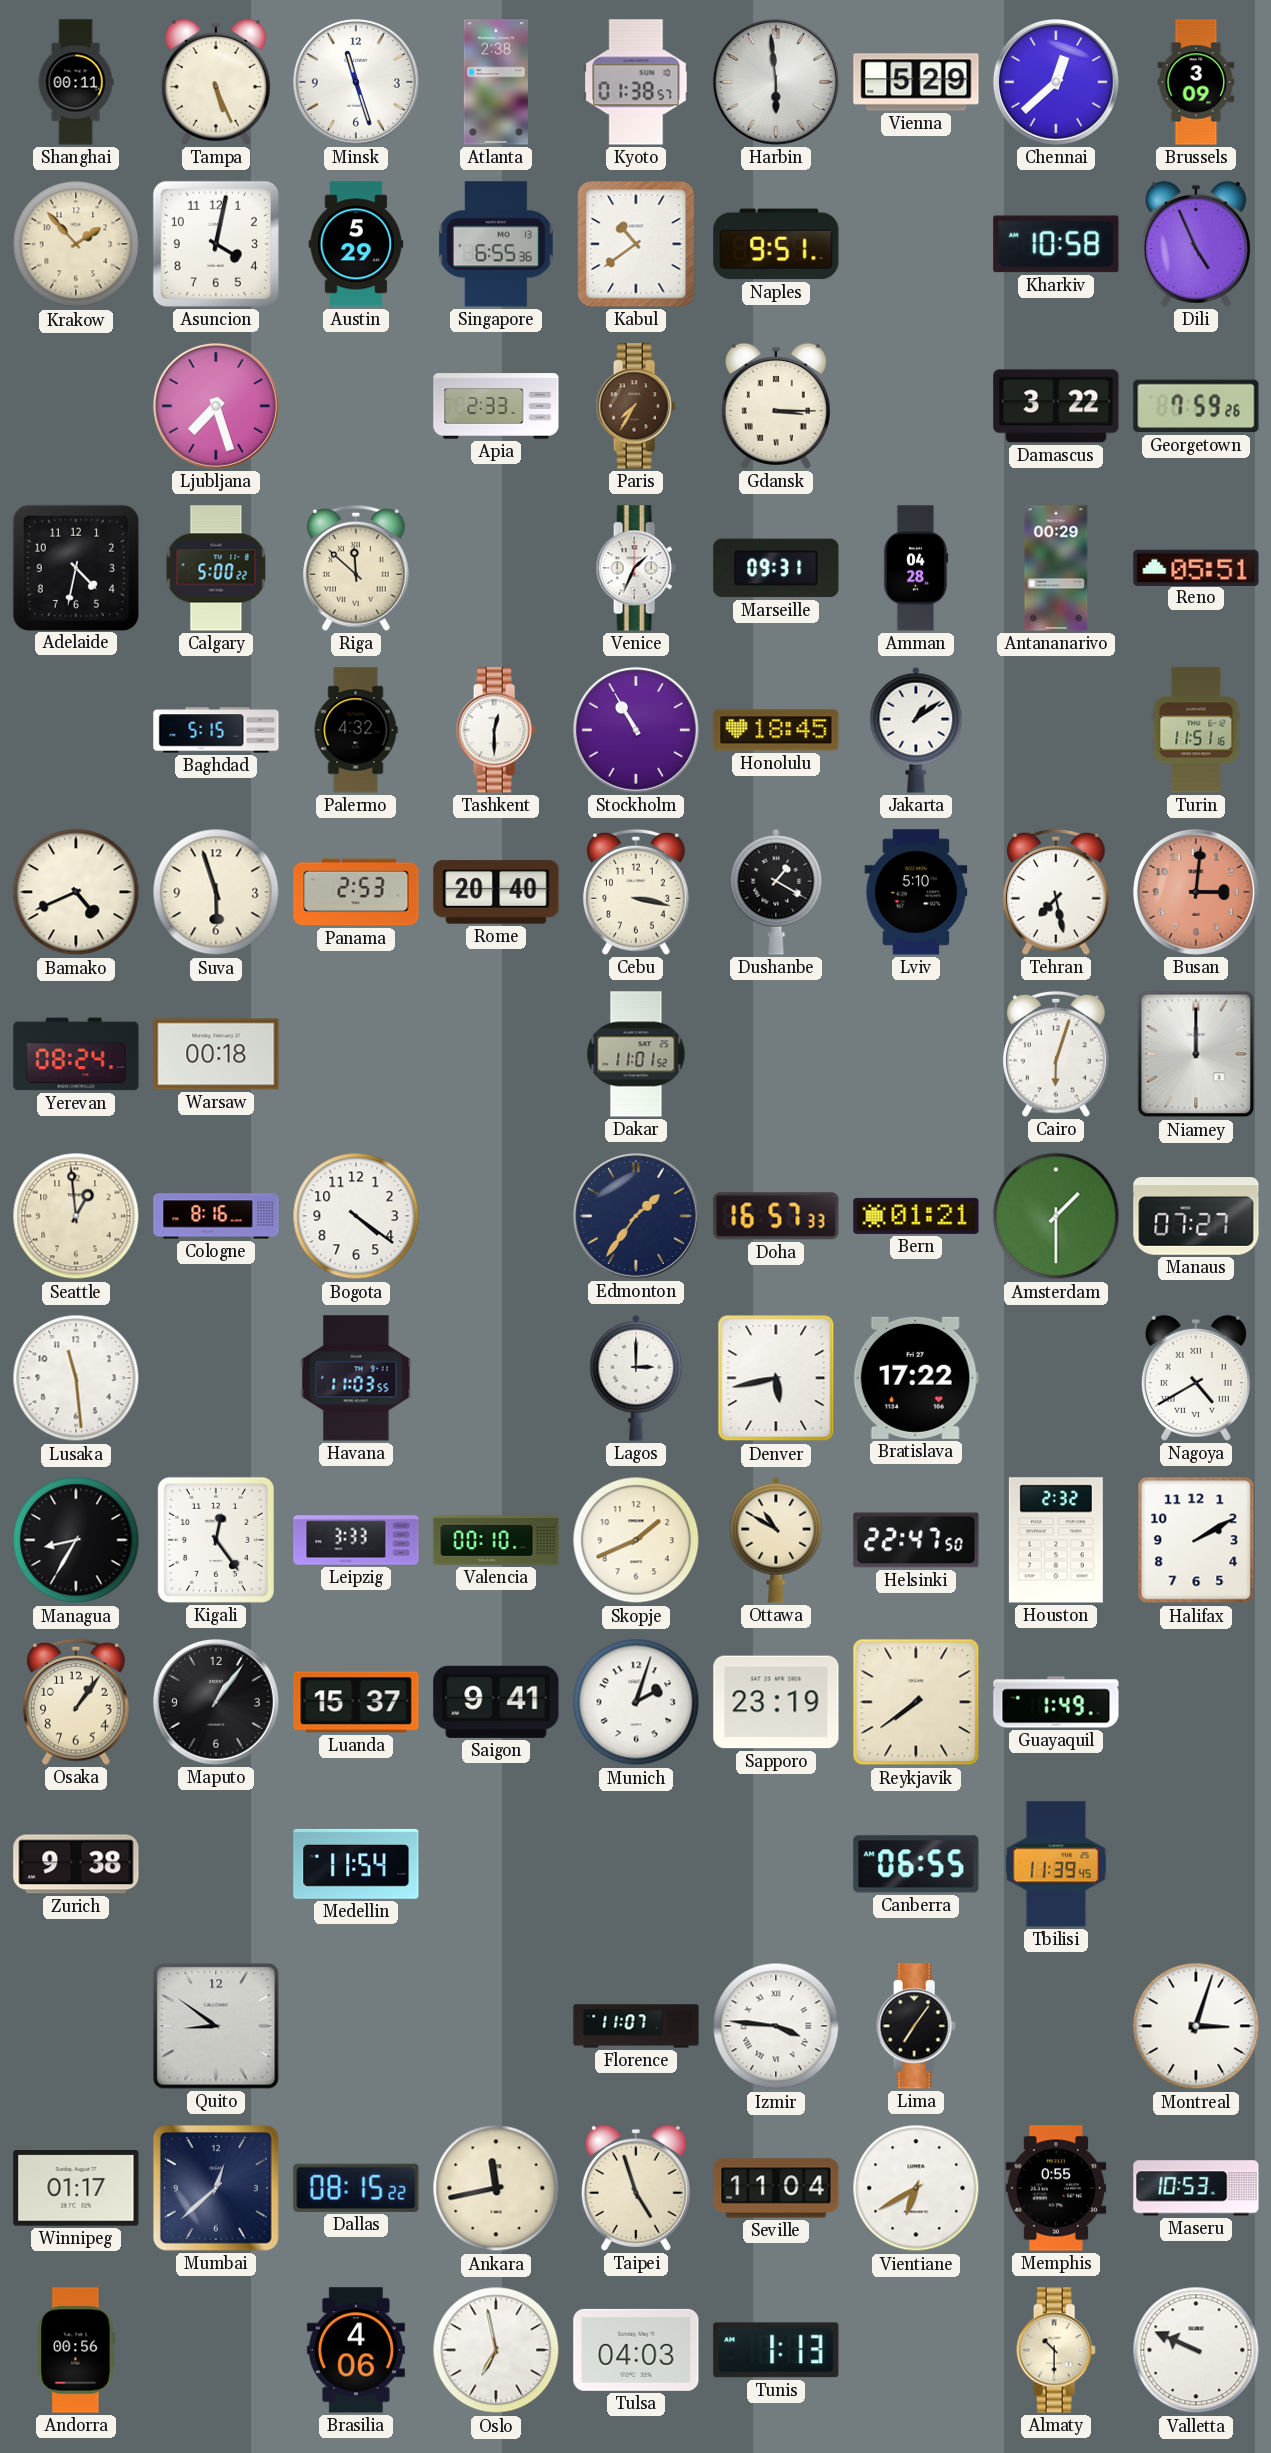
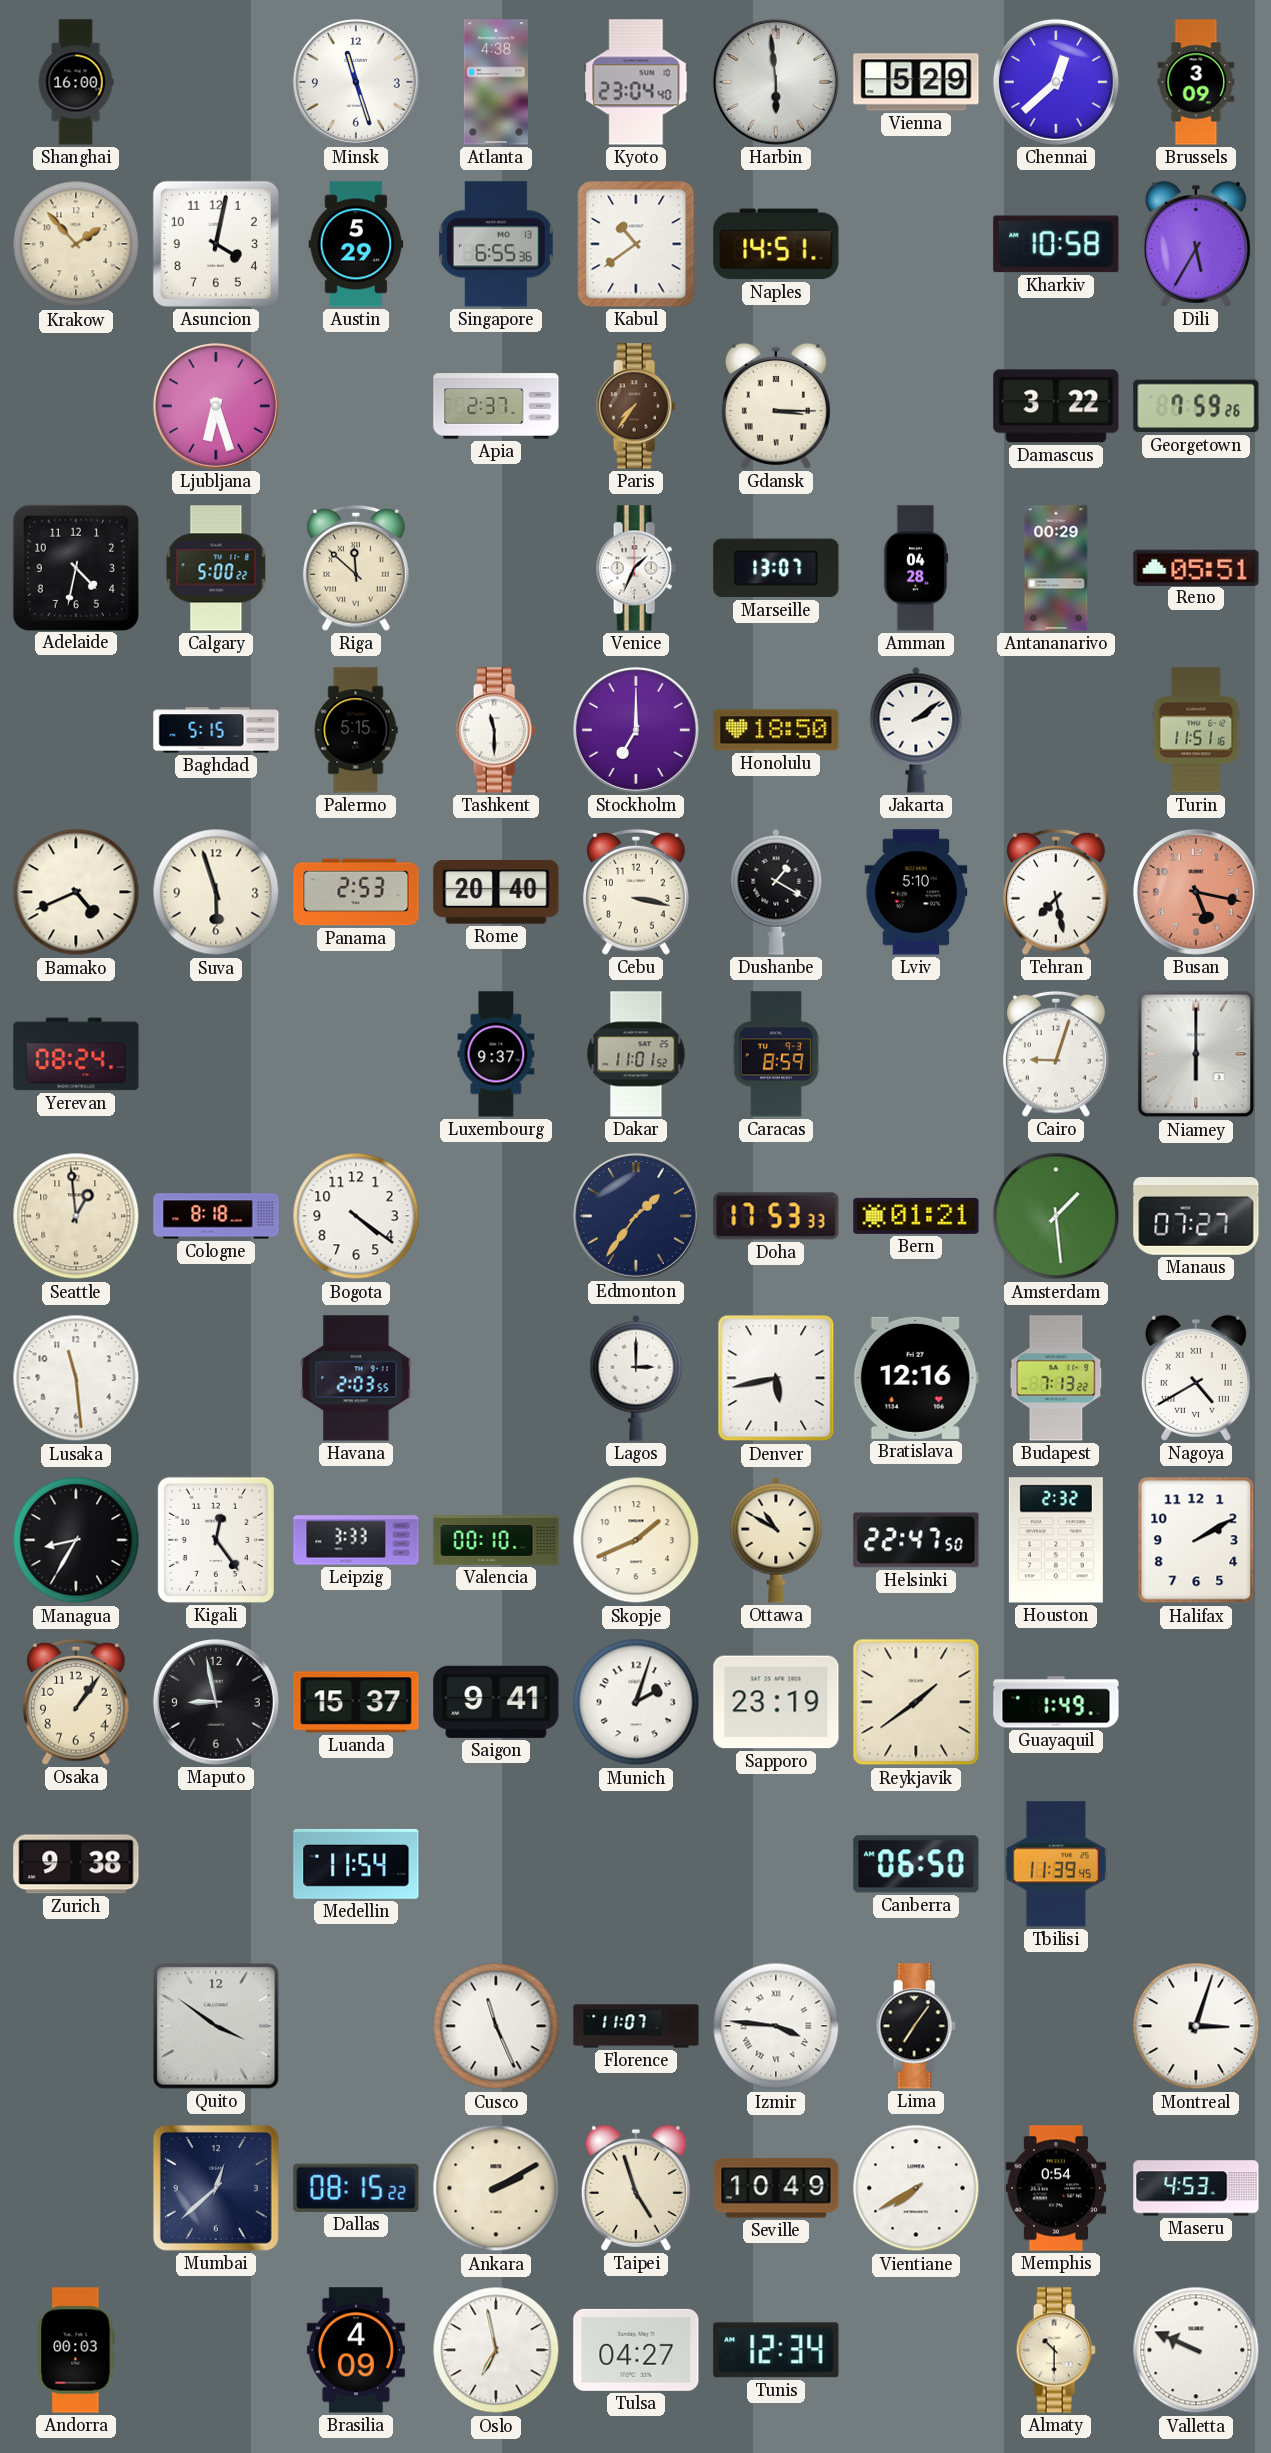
Shanghai: 00:11 -> 16:00
Tampa: 5:26 -> none
Atlanta: 2:38 -> 4:38
Kyoto: 01:38 -> 23:04
Naples: 9:51 -> 14:51
Dili: 4:56 -> 5:35
Ljubljana: 7:27 -> 6:27
Apia: 2:33 -> 2:37
Paris: 7:35 -> 7:36
Marseille: 09:31 -> 13:07
Palermo: 4:32 -> 5:15
Tashkent: 12:30 -> 11:30
Stockholm: 10:55 -> 7:00
Honolulu: 18:45 -> 18:50
Jakarta: 1:09 -> 2:09
Busan: 3:01 -> 5:17
Warsaw: 00:18 -> none
Luxembourg: none -> 9:37
Caracas: none -> 8:59
Cairo: 6:03 -> 9:03
Niamey: 12:00 -> 6:00
Cologne: 8:16 -> 8:18
Doha: 16:57 -> 17:53
Amsterdam: 1:30 -> 1:29
Havana: 11:03 -> 2:03
Bratislava: 17:22 -> 12:16
Budapest: none -> 7:13
Maputo: 1:06 -> 8:58
Reykjavik: 7:39 -> 1:39
Canberra: 06:55 -> 06:50
Quito: 8:51 -> 3:51
Cusco: none -> 11:26
Winnipeg: 01:17 -> none
Ankara: 11:43 -> 2:10
Seville: 11:04 -> 10:49
Vientiane: 6:40 -> 7:40
Memphis: 0:55 -> 0:54
Maseru: 10:53 -> 4:53
Andorra: 00:56 -> 00:03
Brasilia: 4:06 -> 4:09
Tulsa: 04:03 -> 04:27
Tunis: 1:13 -> 12:34
